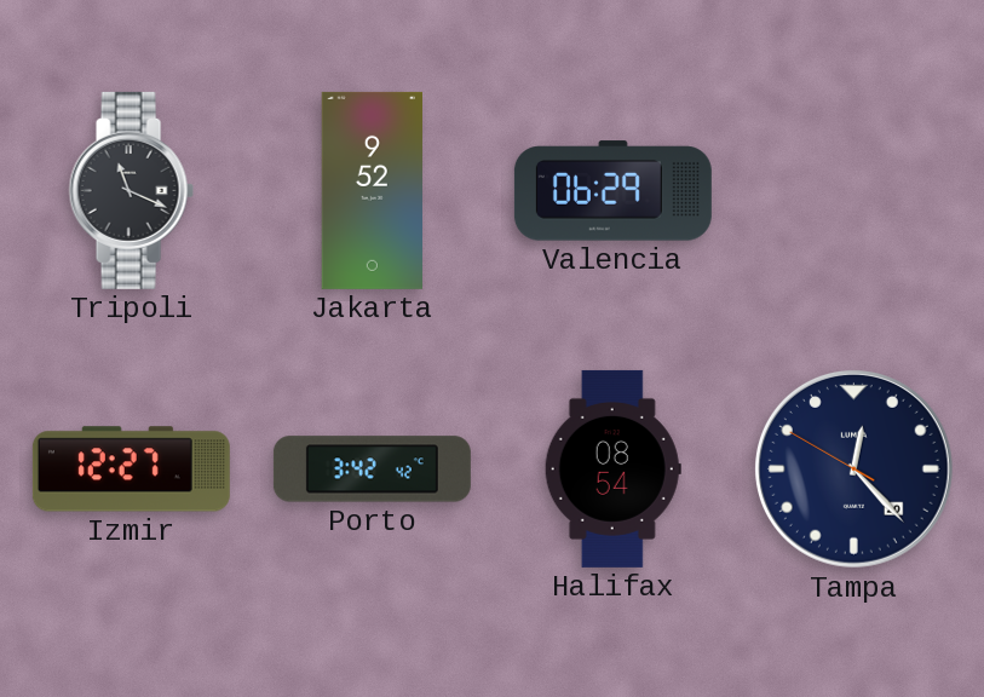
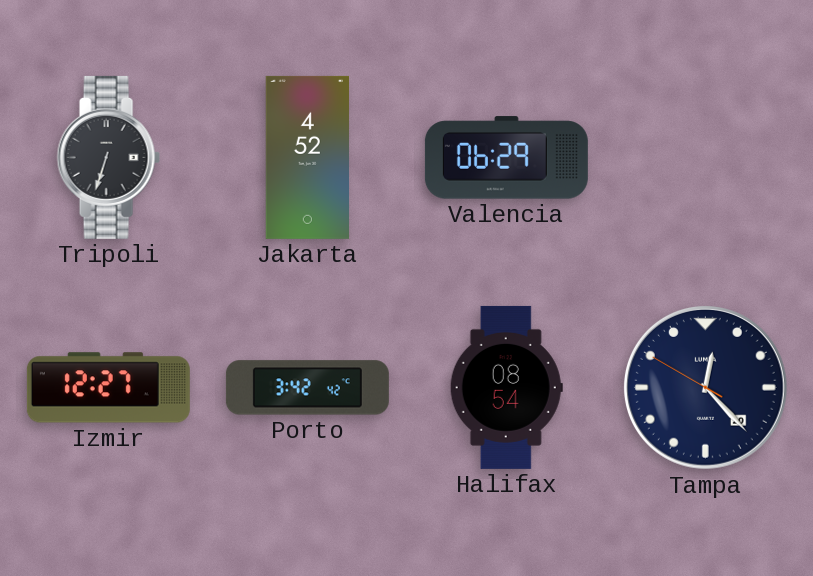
Tripoli: 11:19 -> 6:33
Jakarta: 9:52 -> 4:52
